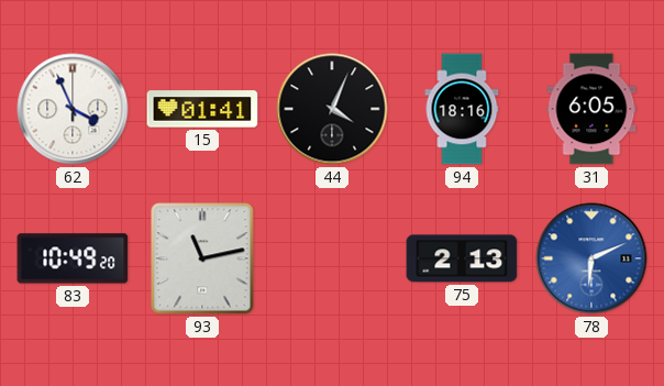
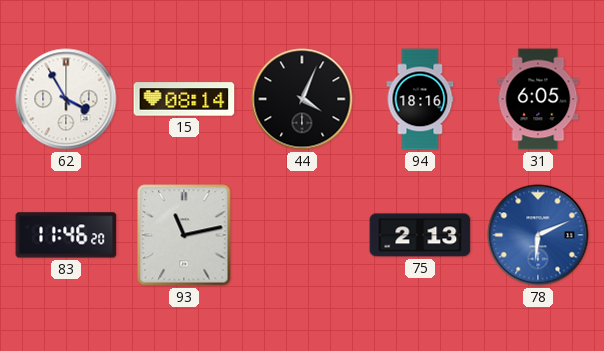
62: 3:56 -> 3:55
15: 01:41 -> 08:14
83: 10:49 -> 11:46
